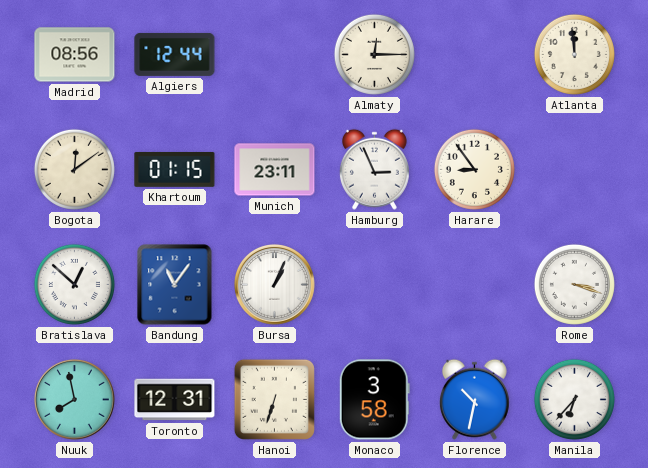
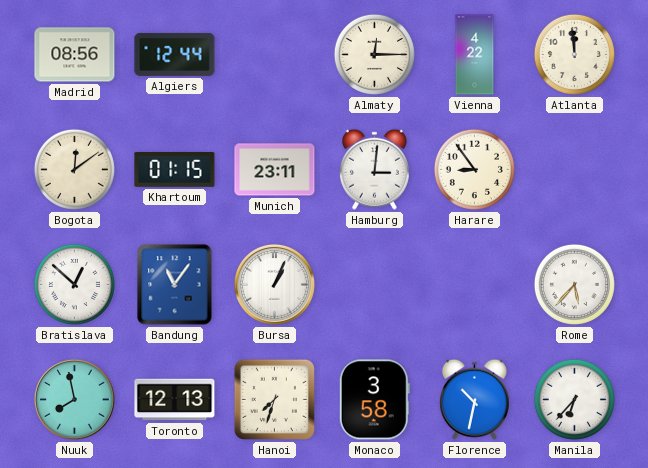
Vienna: none -> 4:22
Hamburg: 2:56 -> 3:01
Rome: 3:18 -> 5:37
Toronto: 12:31 -> 12:13
Hanoi: 6:33 -> 7:33
